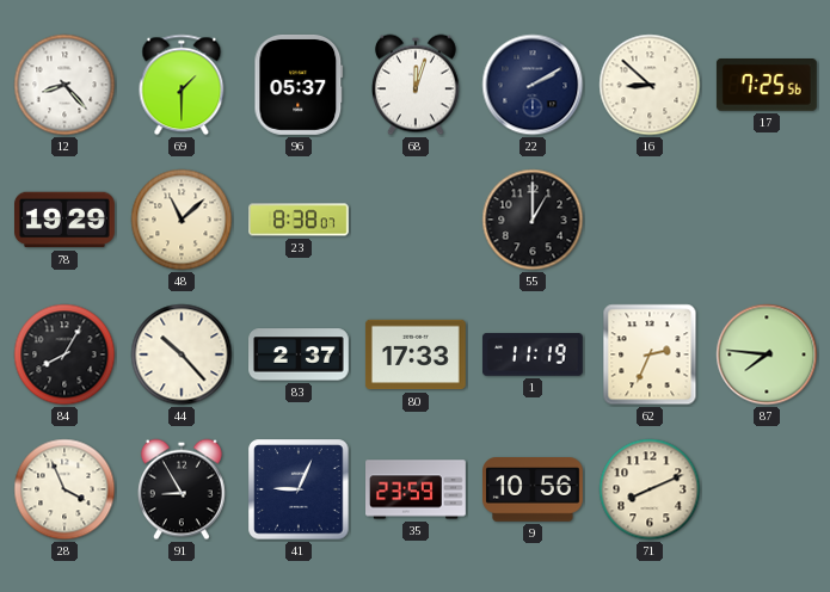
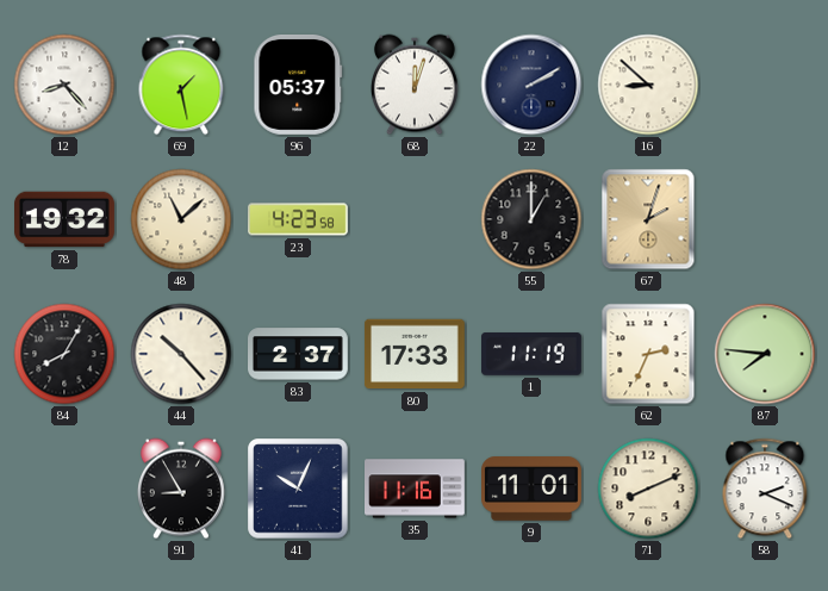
69: 1:30 -> 1:28
17: 7:25 -> none
78: 19:29 -> 19:32
23: 8:38 -> 4:23
67: none -> 2:03
28: 3:56 -> none
41: 9:04 -> 10:04
35: 23:59 -> 11:16
9: 10:56 -> 11:01
58: none -> 2:19
